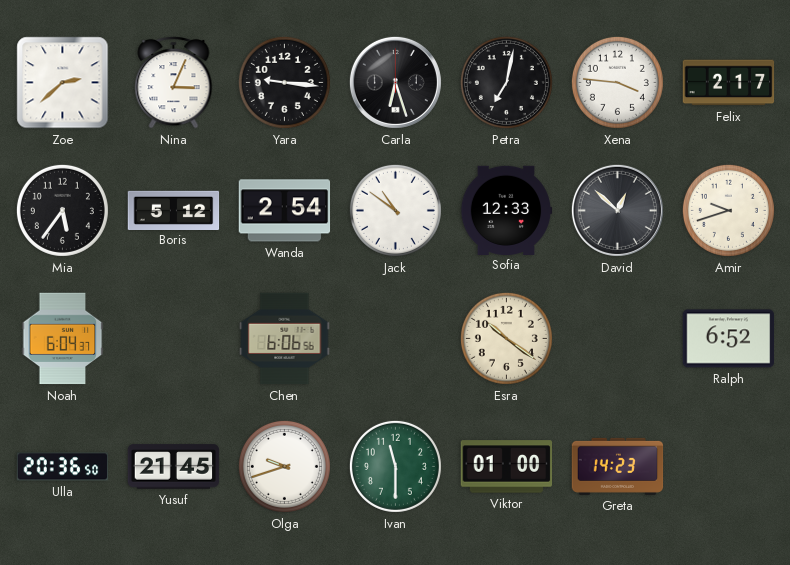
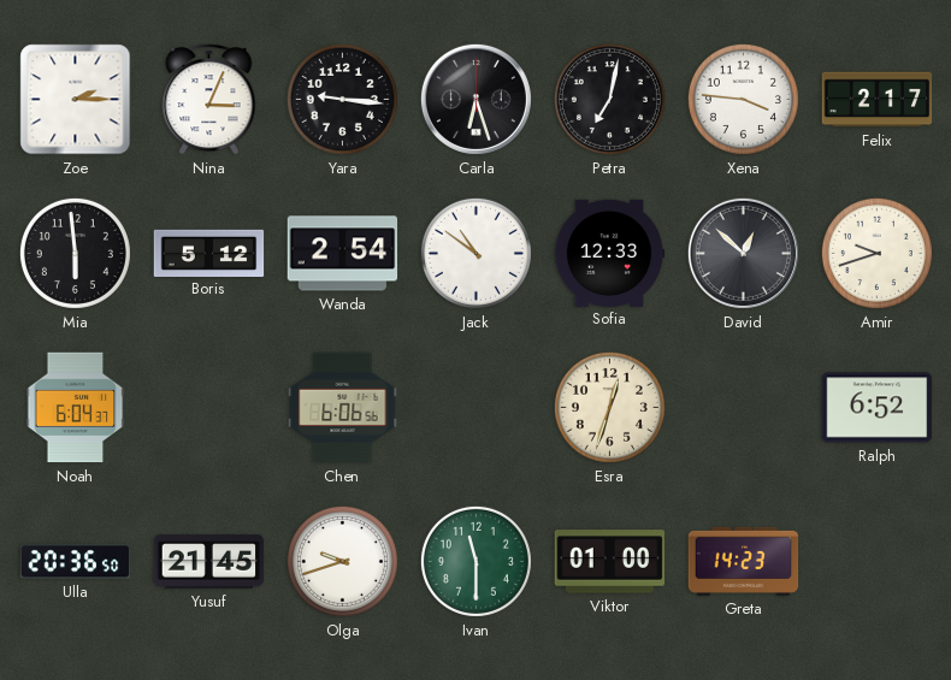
Zoe: 2:38 -> 2:15
Mia: 5:36 -> 5:59
Esra: 10:21 -> 12:33
